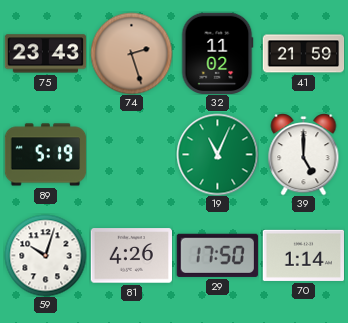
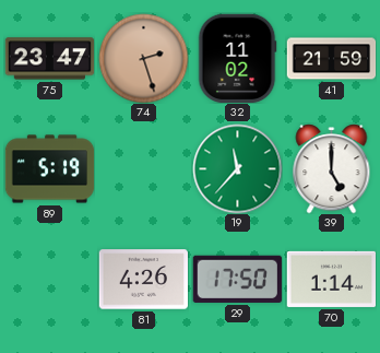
75: 23:43 -> 23:47
19: 11:04 -> 11:37
59: 10:03 -> none
